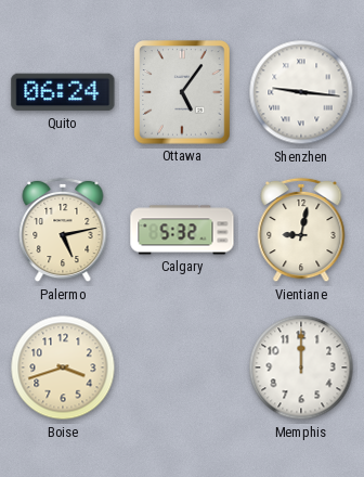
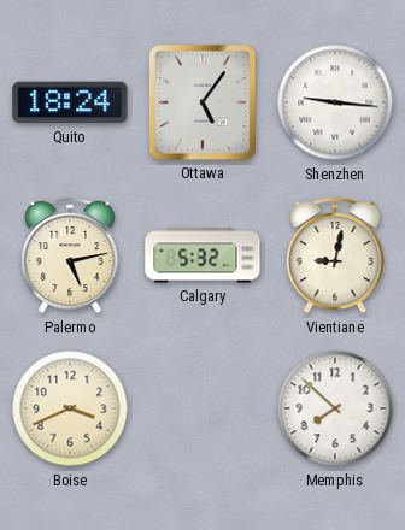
Quito: 06:24 -> 18:24
Boise: 3:42 -> 3:41
Memphis: 12:00 -> 7:52
